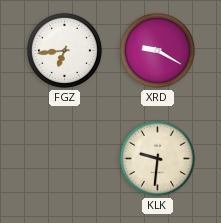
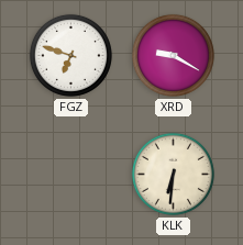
FGZ: 6:44 -> 6:48
KLK: 9:31 -> 6:31
